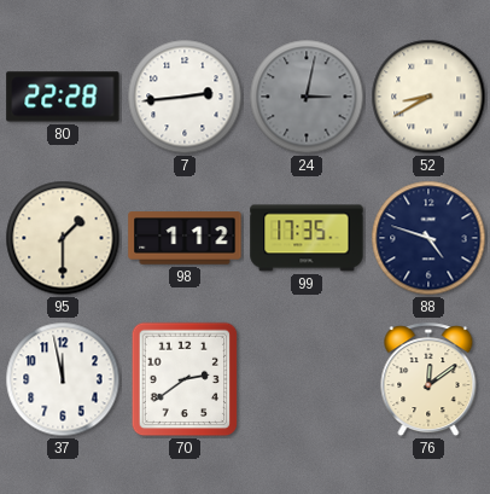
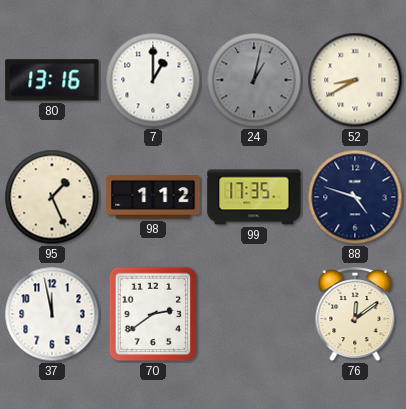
80: 22:28 -> 13:16
7: 2:44 -> 1:00
24: 3:02 -> 1:02
95: 1:30 -> 1:26
